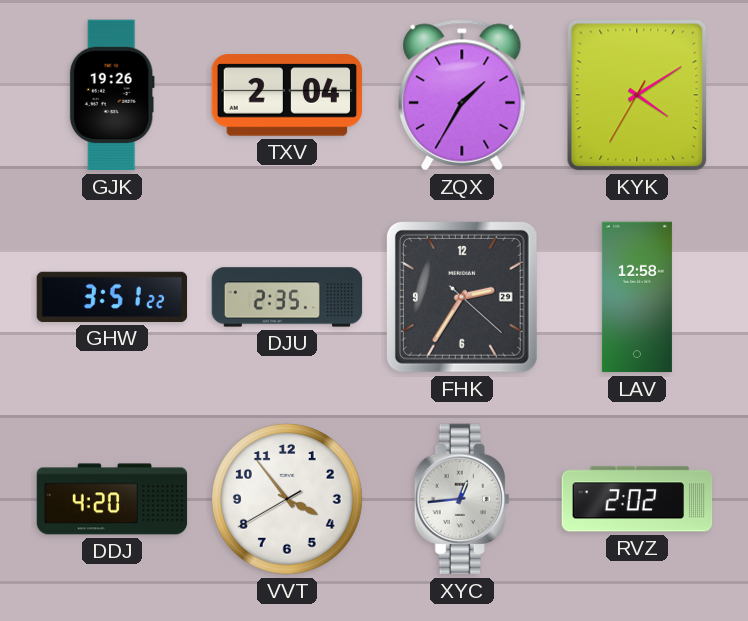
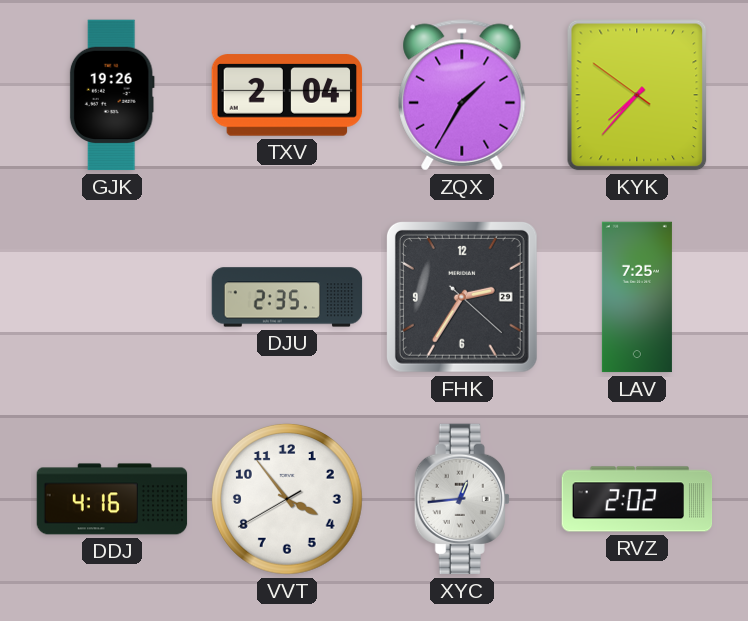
KYK: 4:09 -> 7:36
GHW: 3:51 -> none
LAV: 12:58 -> 7:25
DDJ: 4:20 -> 4:16
